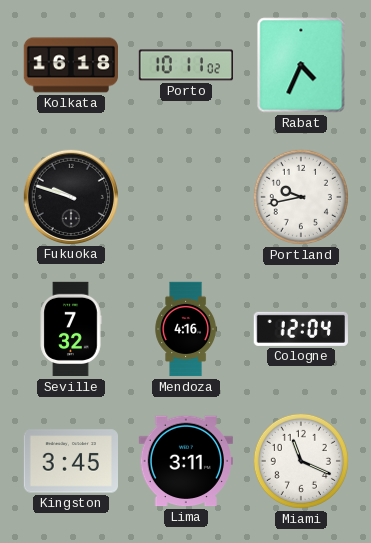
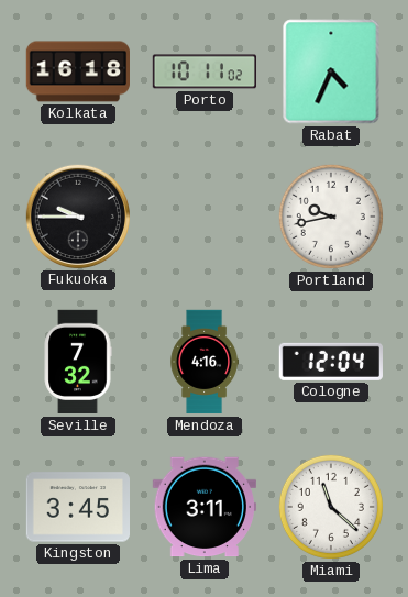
Fukuoka: 9:48 -> 9:45
Miami: 11:19 -> 11:22
